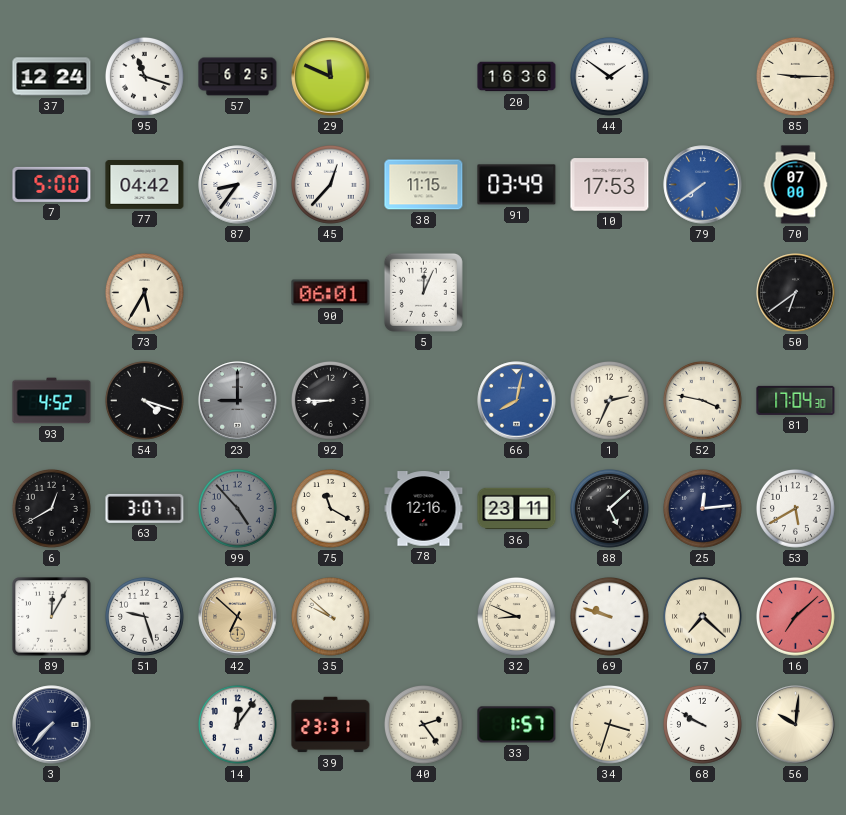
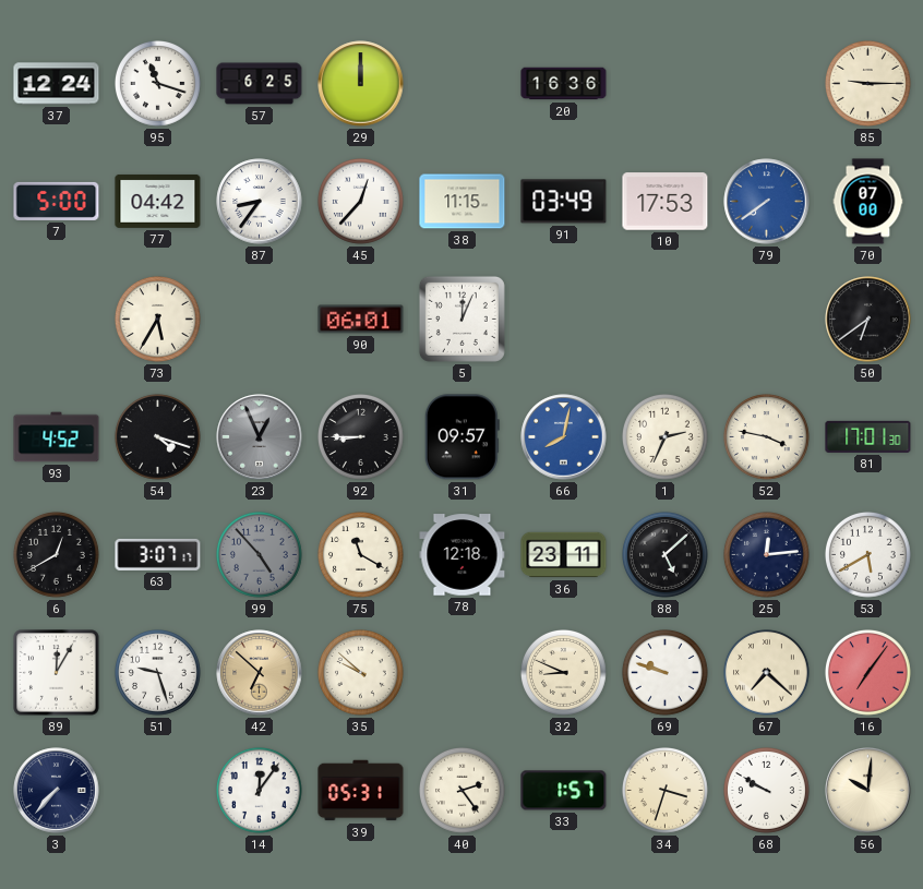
29: 11:49 -> 12:00
44: 1:51 -> none
23: 9:00 -> 12:56
31: none -> 09:57
81: 17:04 -> 17:01
78: 12:16 -> 12:18
16: 7:08 -> 7:06
39: 23:31 -> 05:31
